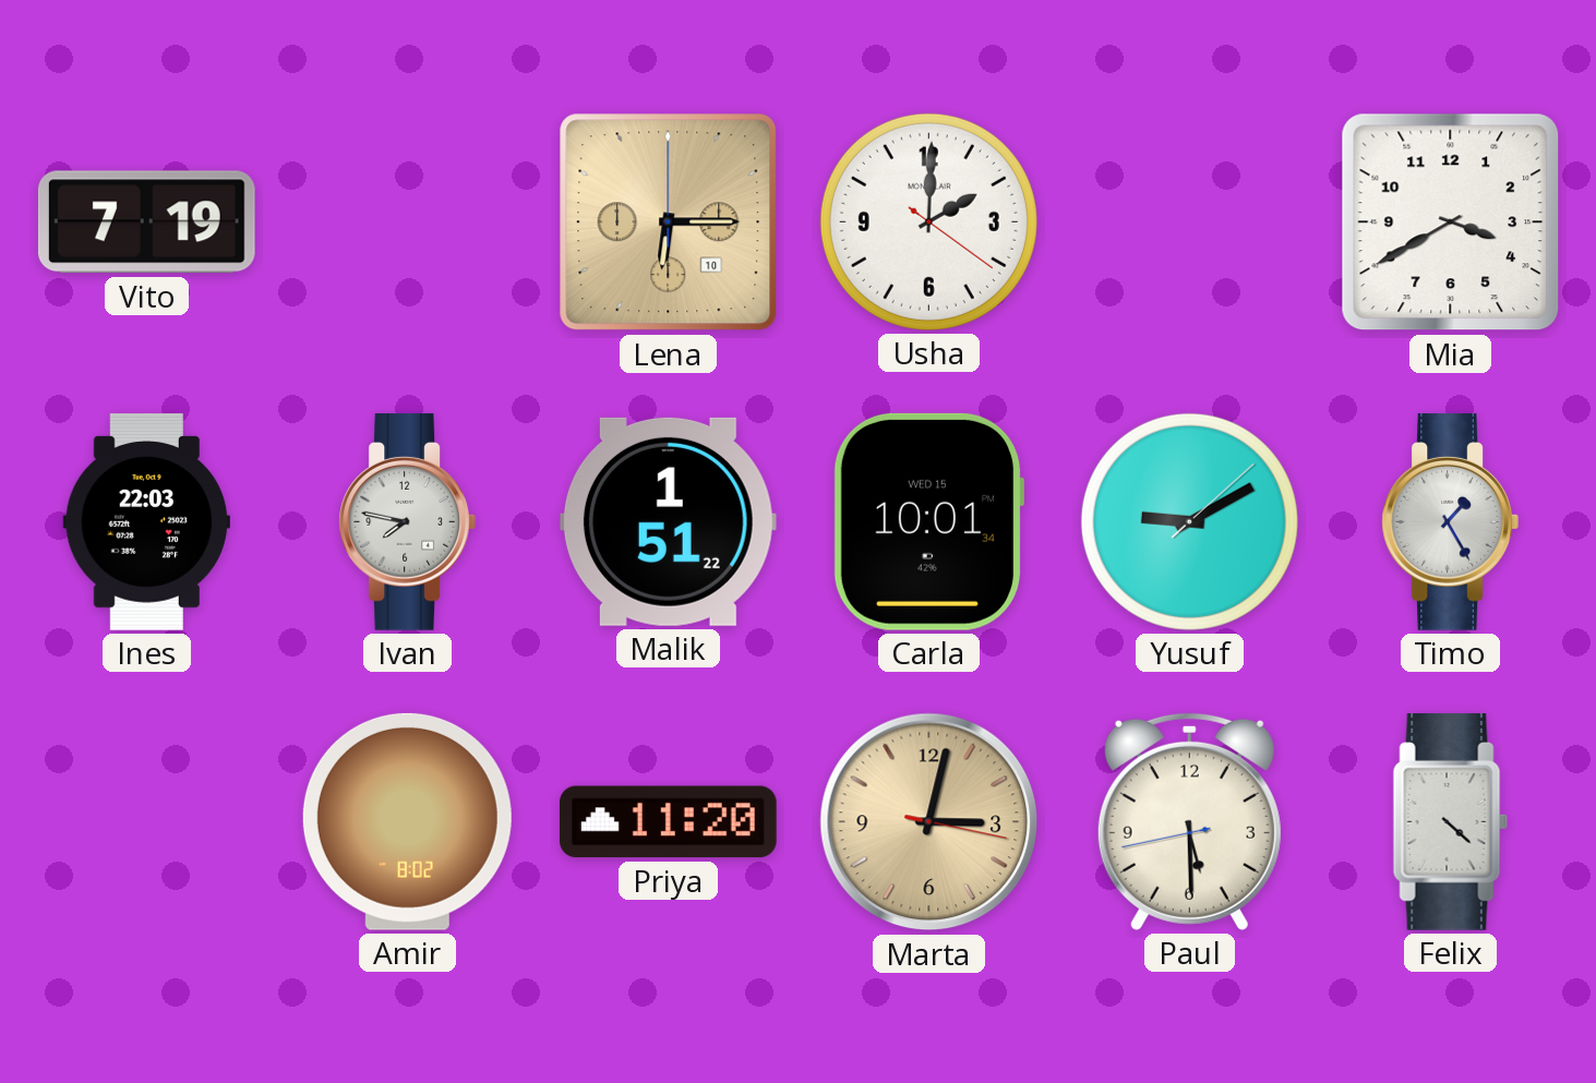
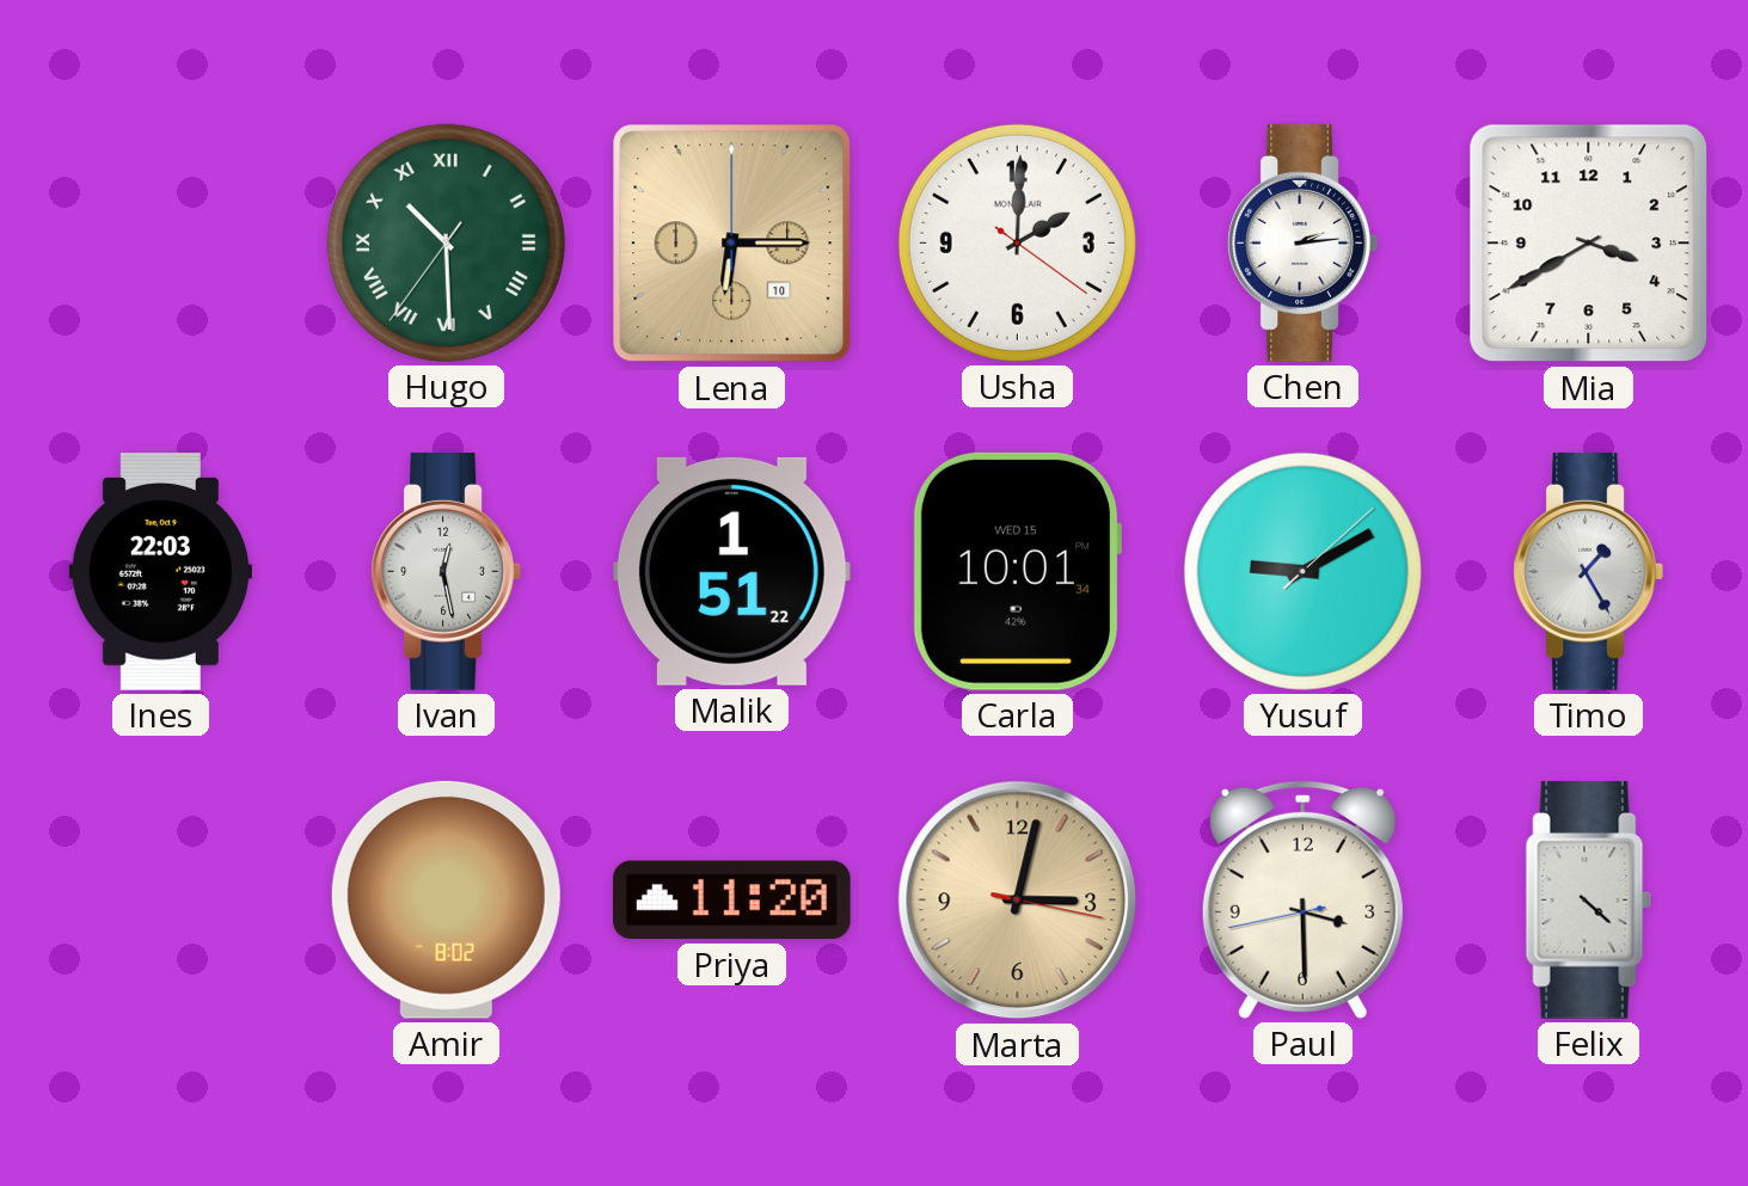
Vito: 7:19 -> none
Hugo: none -> 10:29
Chen: none -> 2:14
Ivan: 7:47 -> 12:28
Paul: 5:29 -> 3:29
